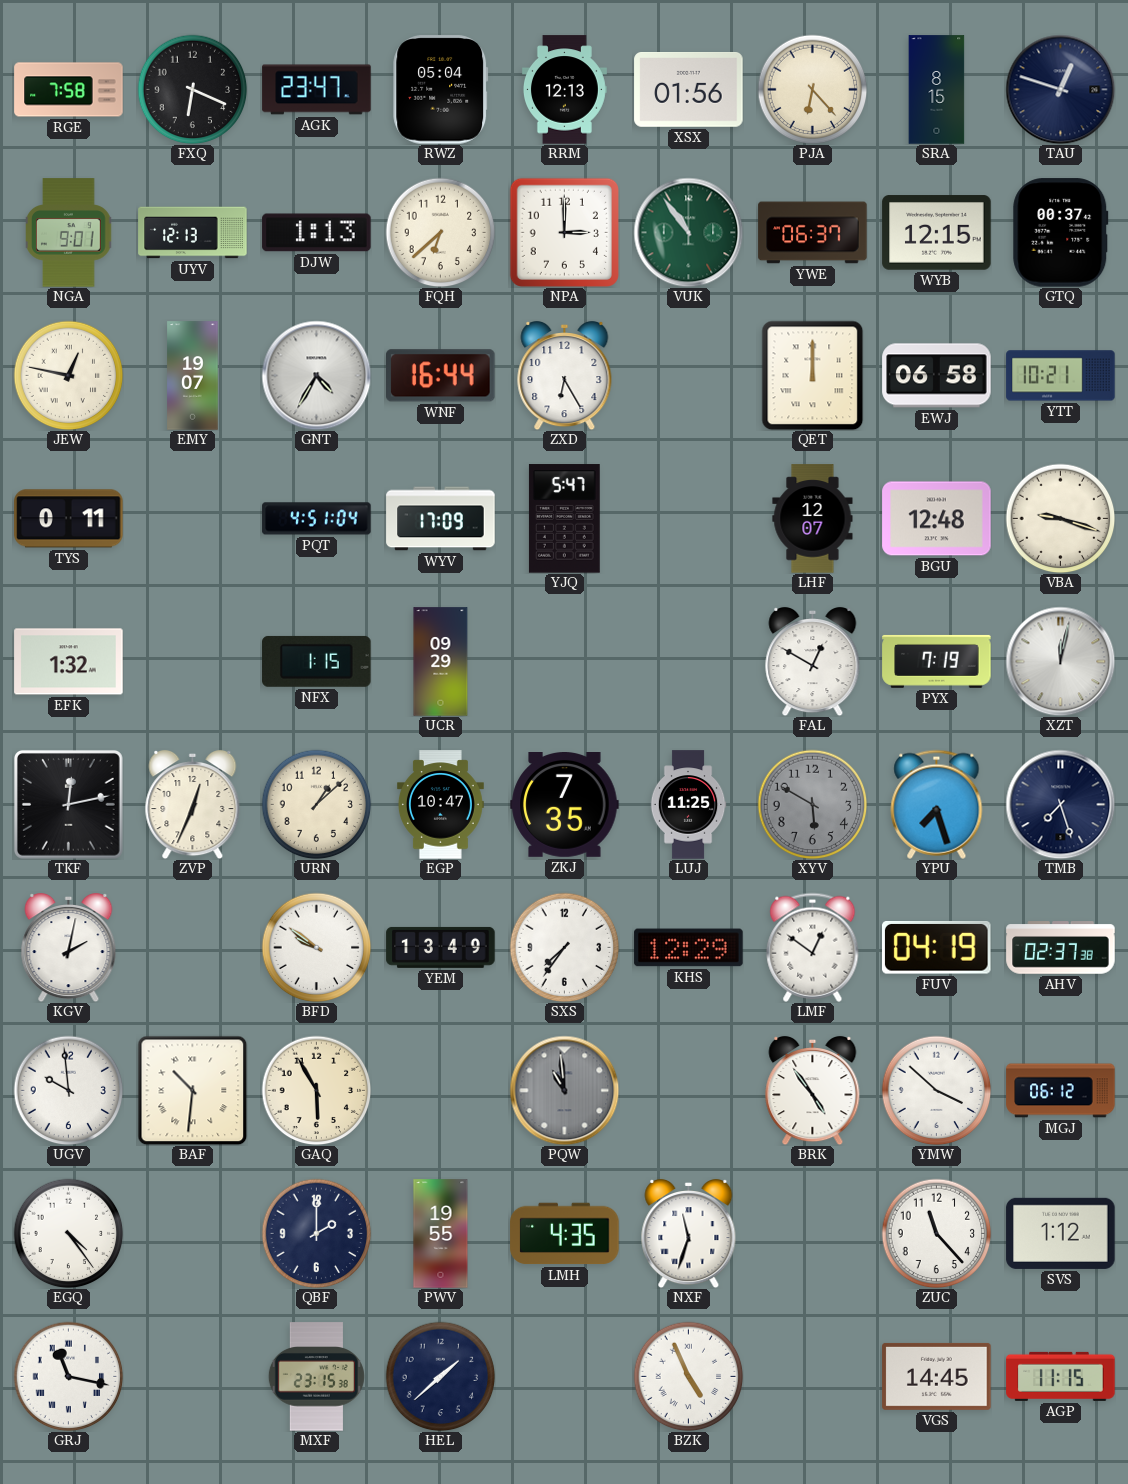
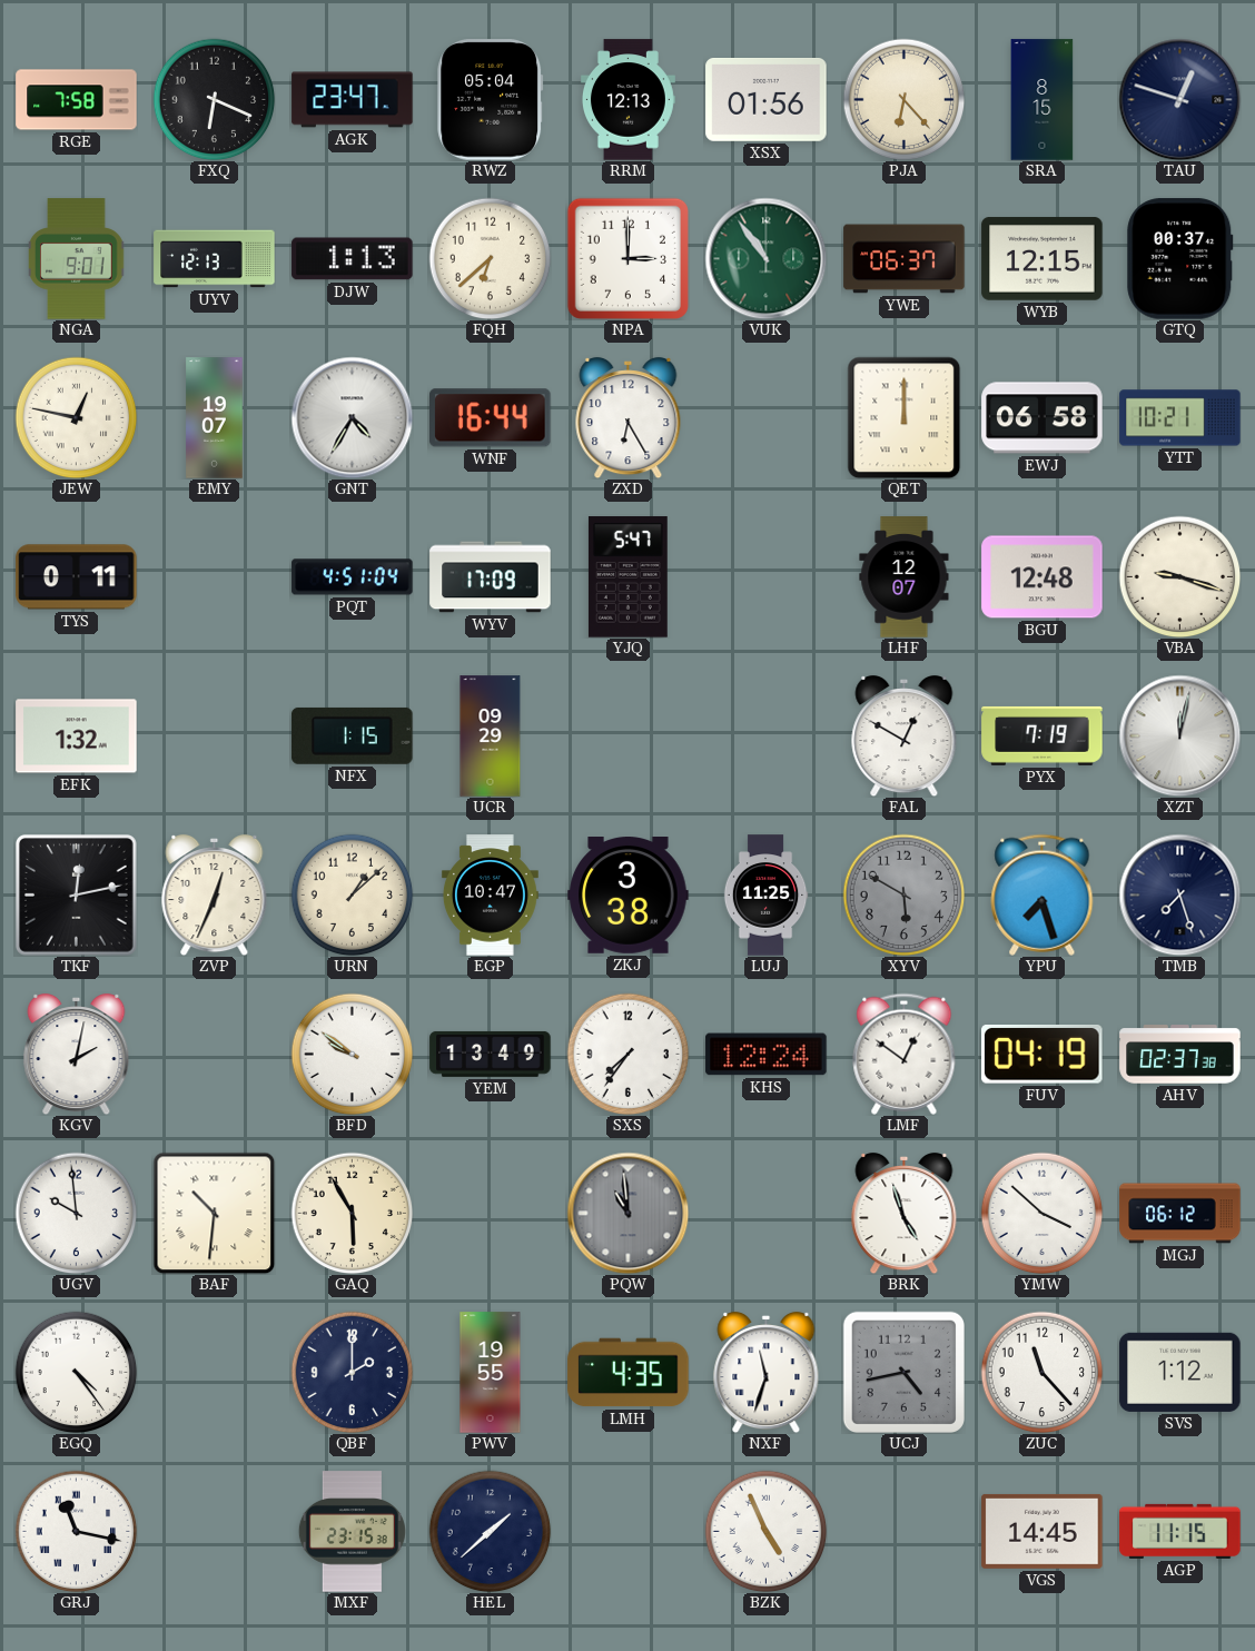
ZKJ: 7:35 -> 3:38
KHS: 12:29 -> 12:24
BRK: 4:54 -> 4:57
UCJ: none -> 4:43
